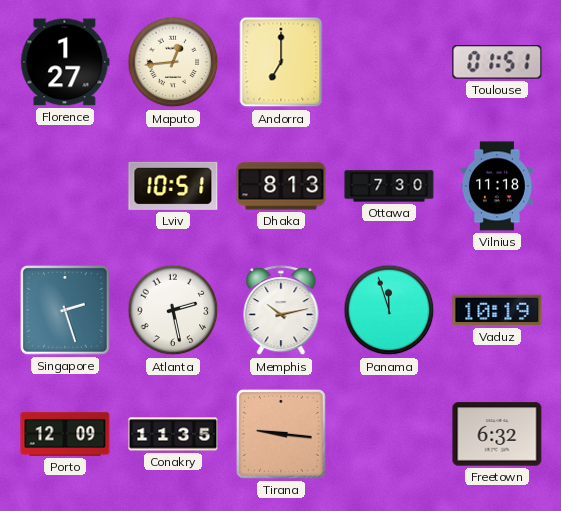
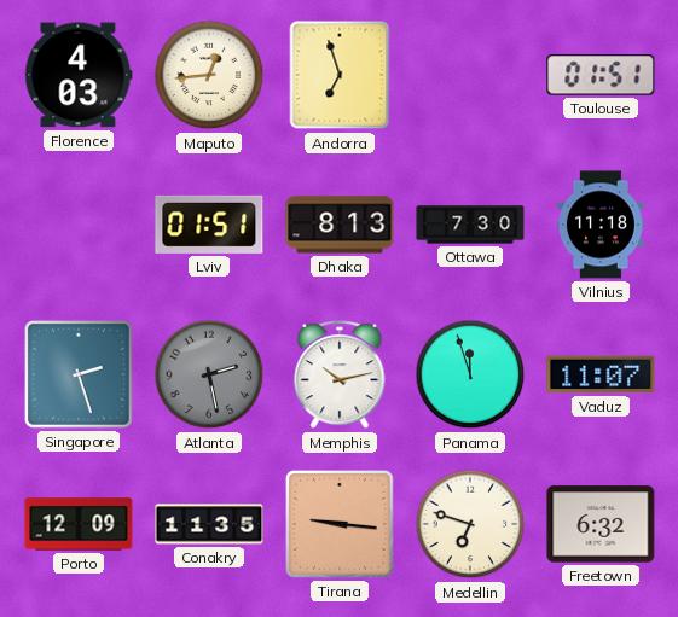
Florence: 1:27 -> 4:03
Andorra: 7:00 -> 6:57
Lviv: 10:51 -> 01:51
Atlanta dial: white -> grey
Vaduz: 10:19 -> 11:07
Medellin: none -> 6:48
